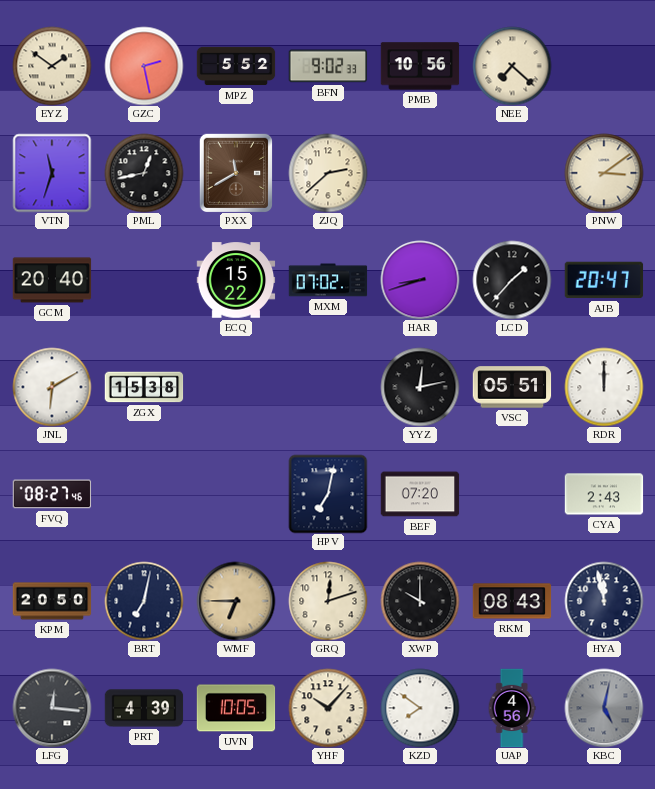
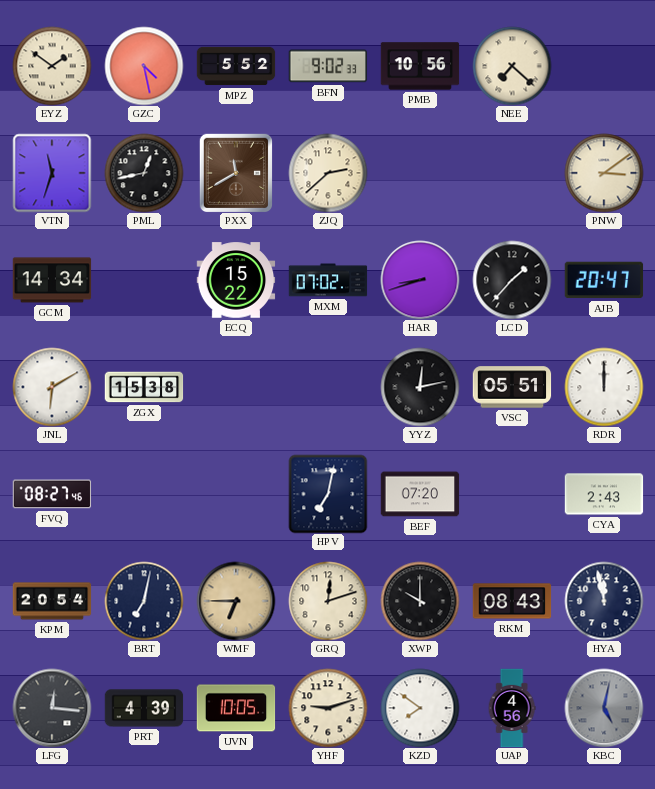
GZC: 2:28 -> 4:28
GCM: 20:40 -> 14:34
KPM: 20:50 -> 20:54
YHF: 10:07 -> 9:12
